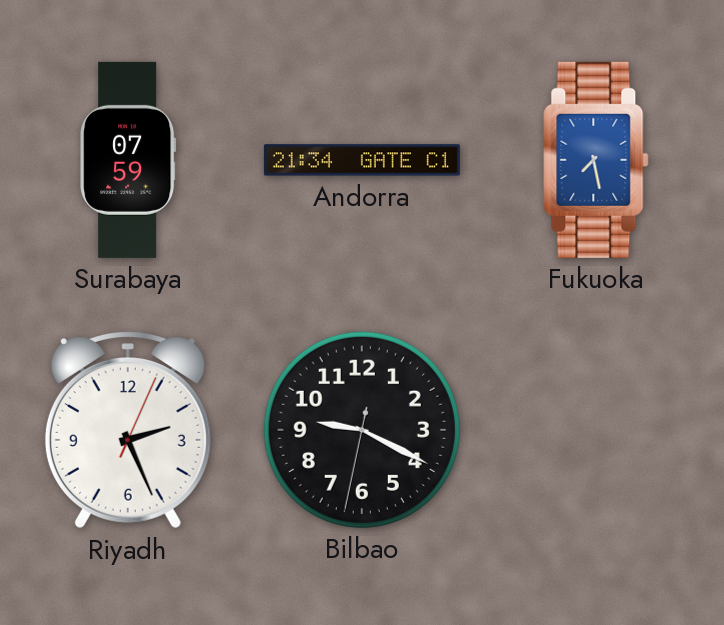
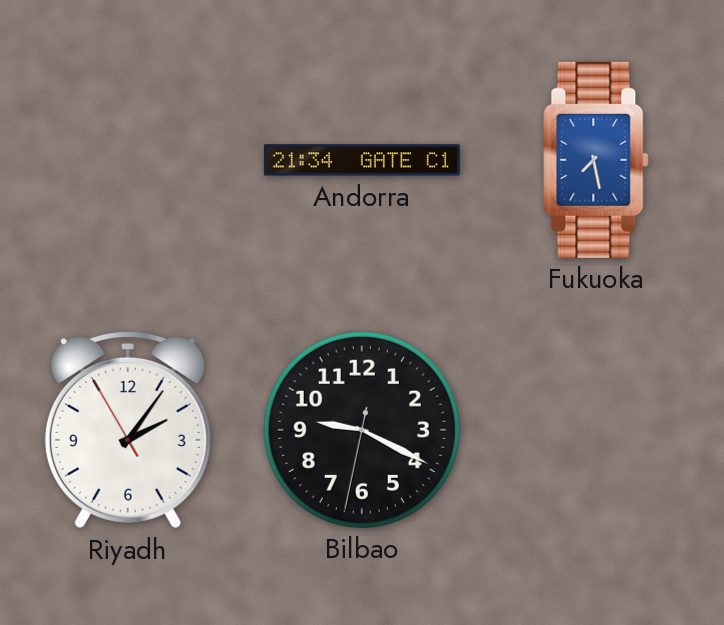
Surabaya: 07:59 -> none
Riyadh: 2:26 -> 2:05
